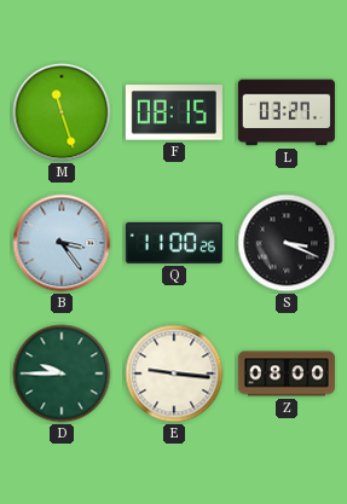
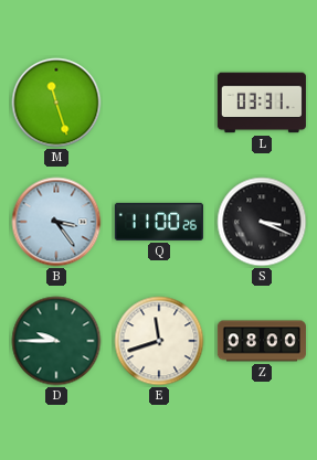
F: 08:15 -> none
L: 03:27 -> 03:31
E: 9:16 -> 11:42
